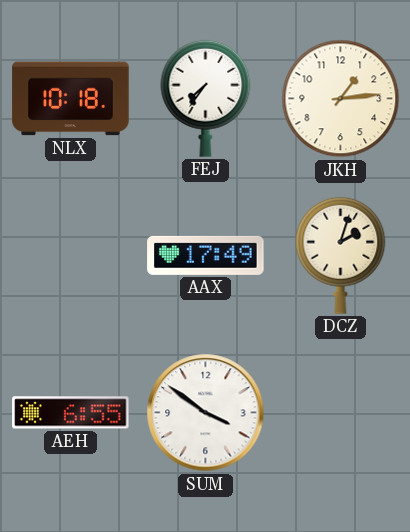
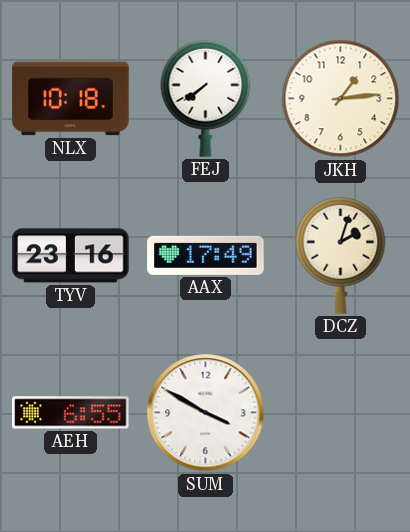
FEJ: 7:36 -> 7:39
TYV: none -> 23:16
SUM: 3:51 -> 3:50
